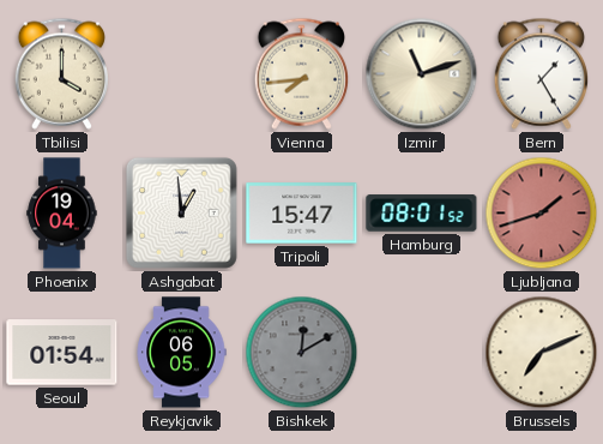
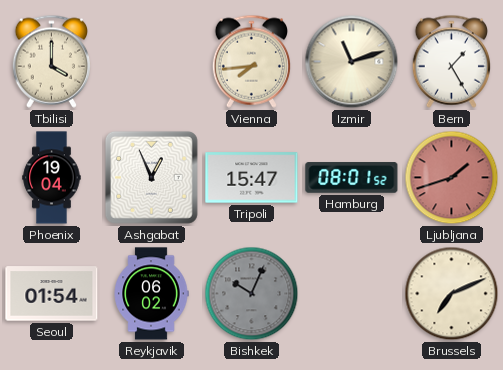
Ashgabat: 12:59 -> 12:56
Reykjavik: 06:05 -> 06:02
Bishkek: 12:10 -> 10:04
